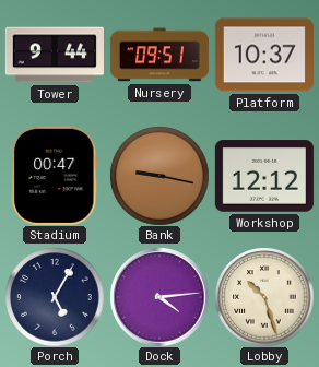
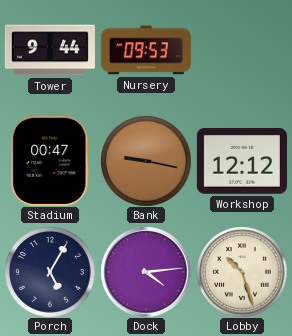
Nursery: 09:51 -> 09:53
Platform: 10:37 -> none
